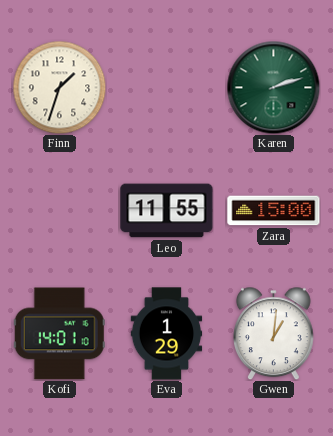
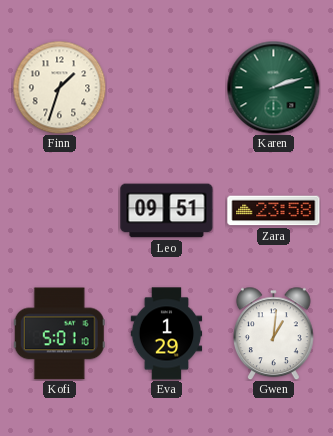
Leo: 11:55 -> 09:51
Zara: 15:00 -> 23:58
Kofi: 14:01 -> 5:01
